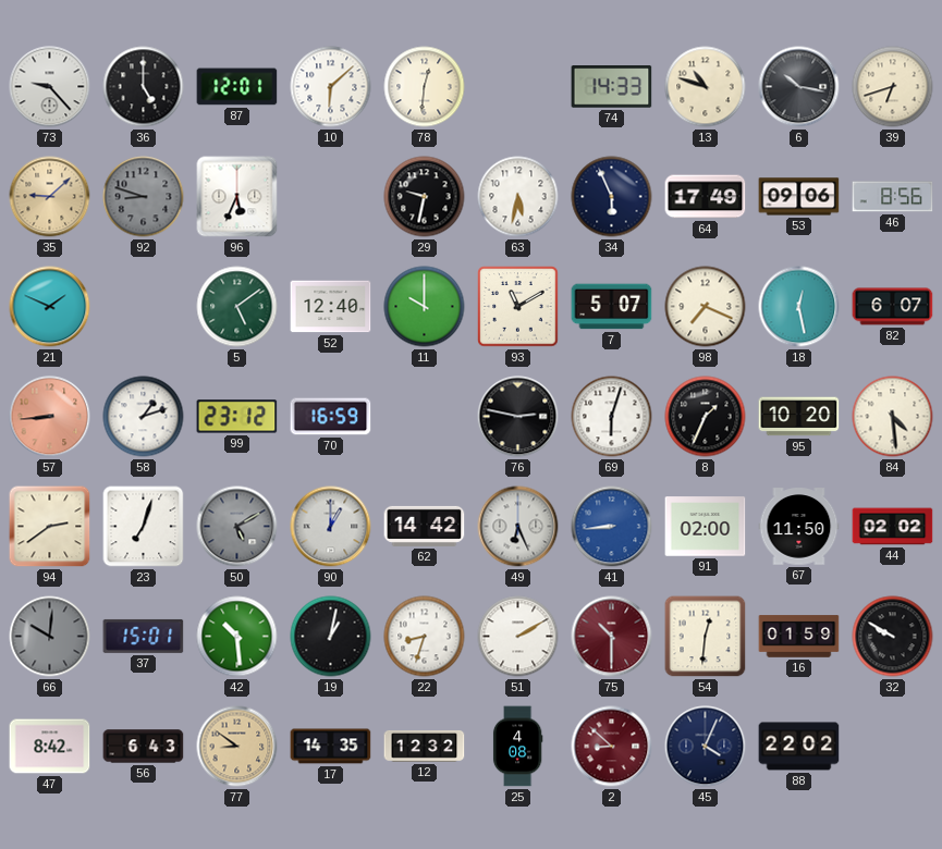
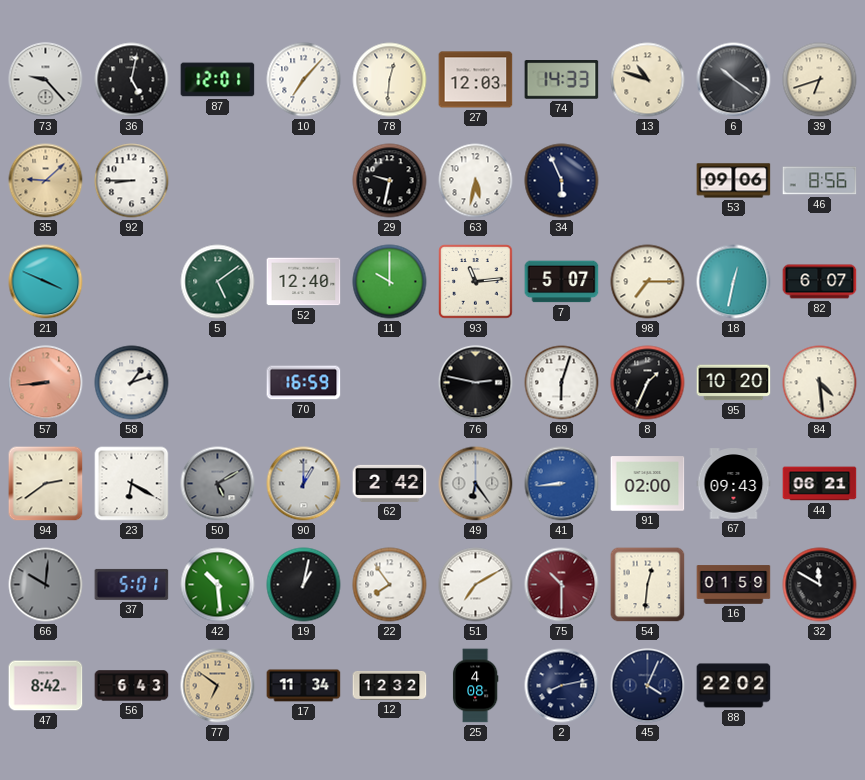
36: 5:00 -> 5:02
10: 6:08 -> 7:07
27: none -> 12:03
6: 10:17 -> 10:21
92: 8:48 -> 8:45
92 dial: grey -> white
96: 5:34 -> none
64: 17:49 -> none
21: 1:49 -> 3:49
93: 11:10 -> 11:14
98: 7:19 -> 7:15
18: 12:28 -> 12:32
99: 23:12 -> none
23: 7:03 -> 6:20
62: 14:42 -> 2:42
49: 6:26 -> 6:24
67: 11:50 -> 09:43
44: 02:02 -> 06:21
37: 15:01 -> 5:01
22: 8:33 -> 7:54
51: 2:10 -> 7:10
32: 9:50 -> 11:50
77: 8:51 -> 6:51
17: 14:35 -> 11:34
2: 8:52 -> 8:13
2 dial: burgundy -> navy
